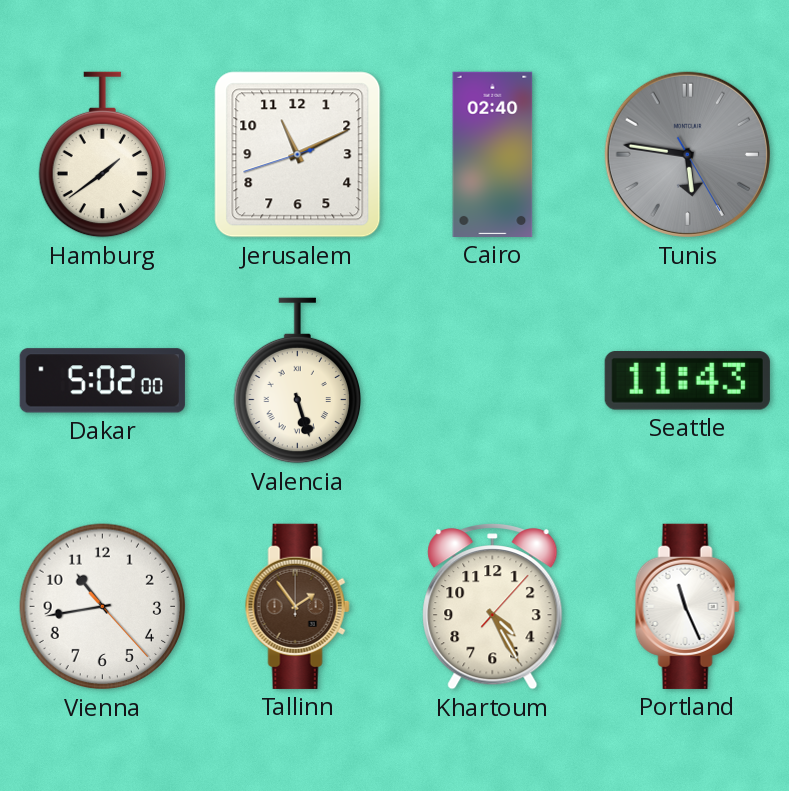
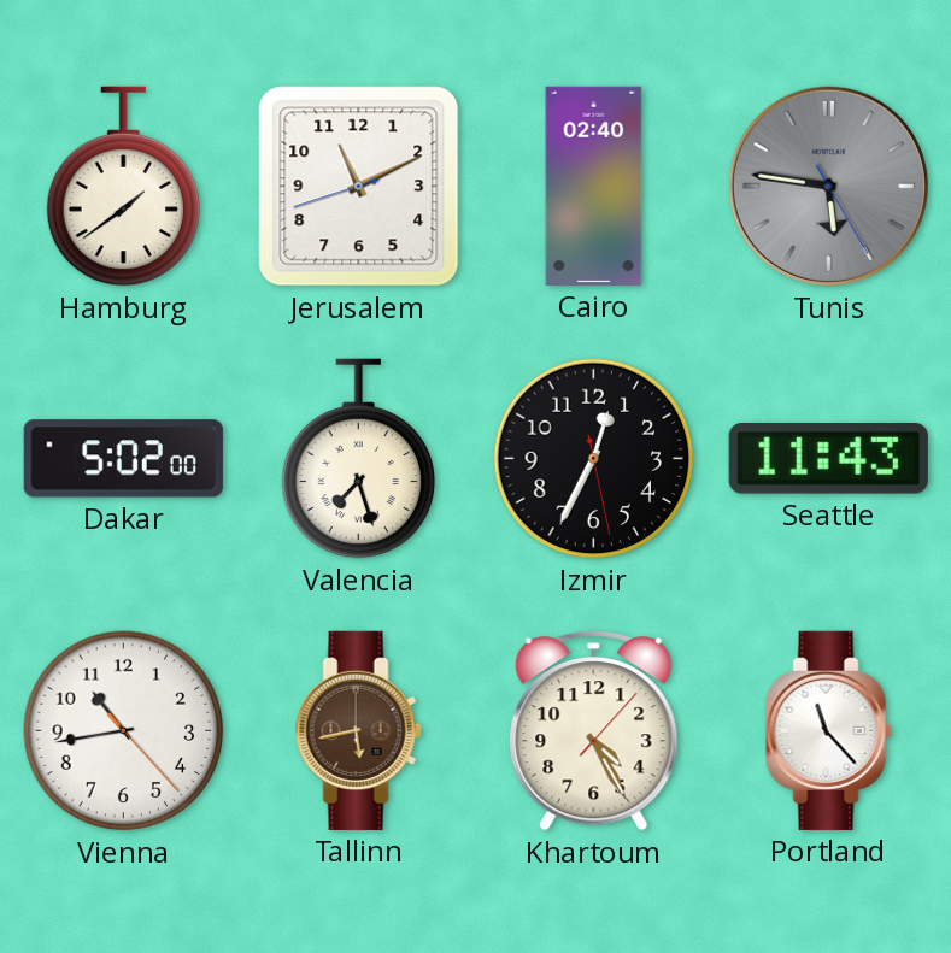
Valencia: 5:27 -> 7:27
Izmir: none -> 12:34
Tallinn: 1:54 -> 5:43
Portland: 11:26 -> 11:23
